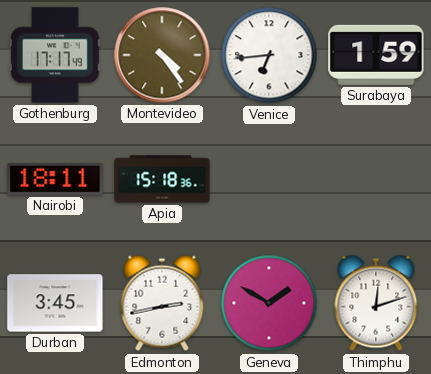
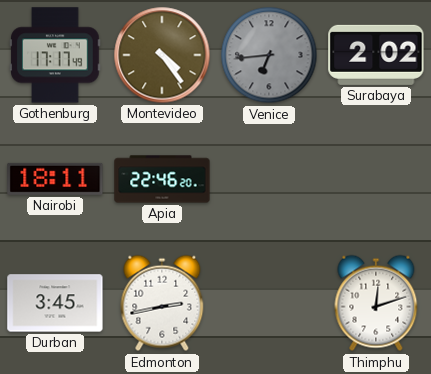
Venice dial: white -> grey
Surabaya: 1:59 -> 2:02
Apia: 15:18 -> 22:46
Geneva: 1:50 -> none
